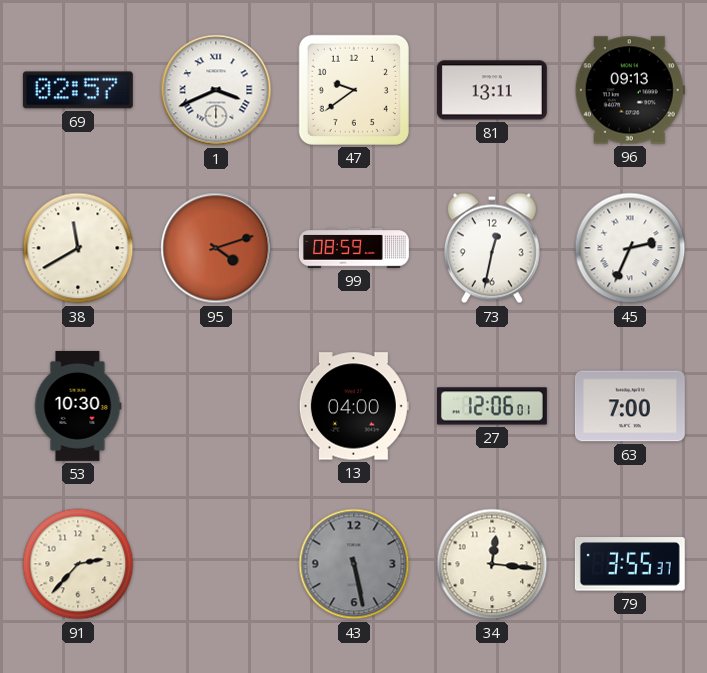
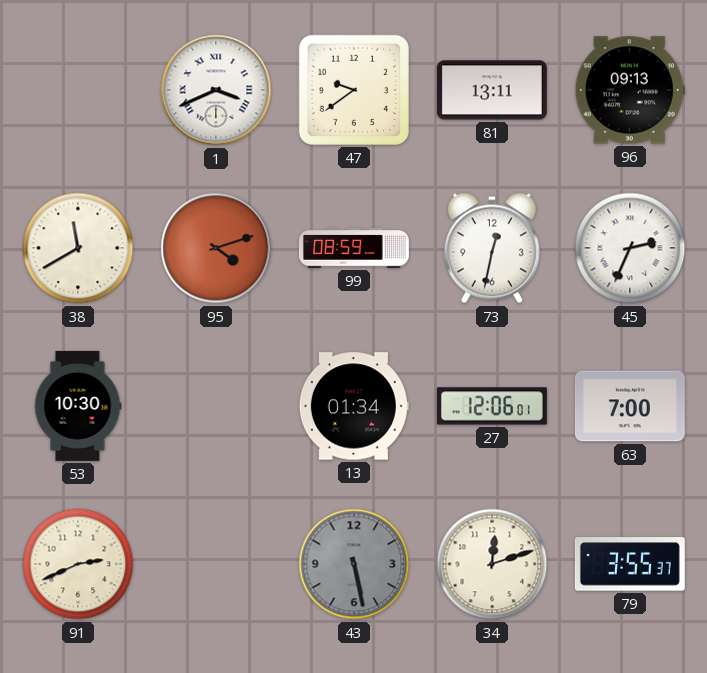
69: 02:57 -> none
13: 04:00 -> 01:34
91: 2:37 -> 2:41
34: 12:16 -> 12:12
